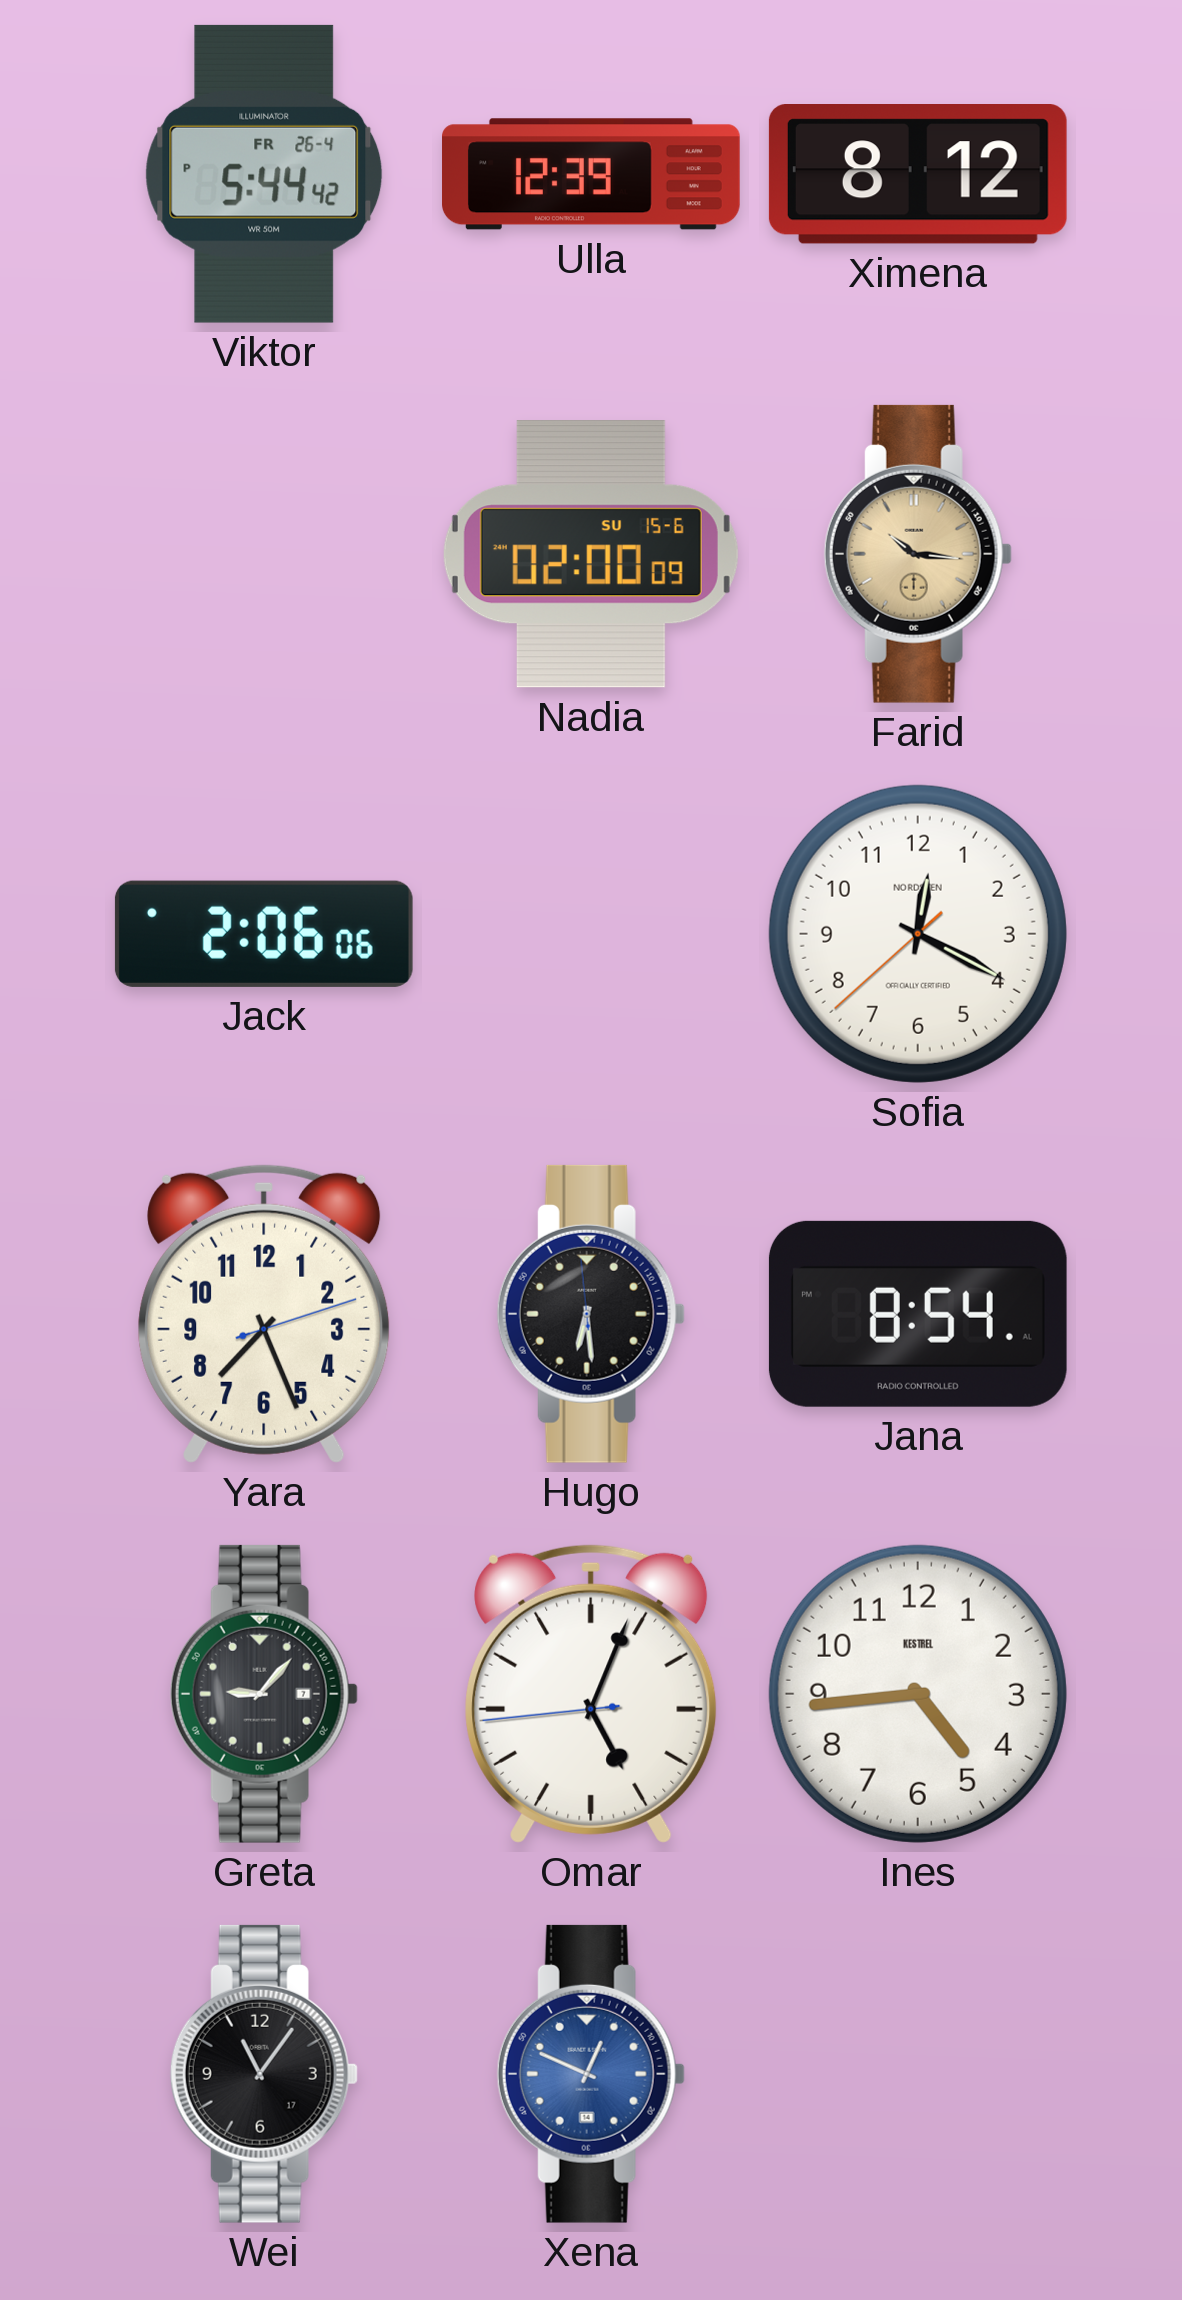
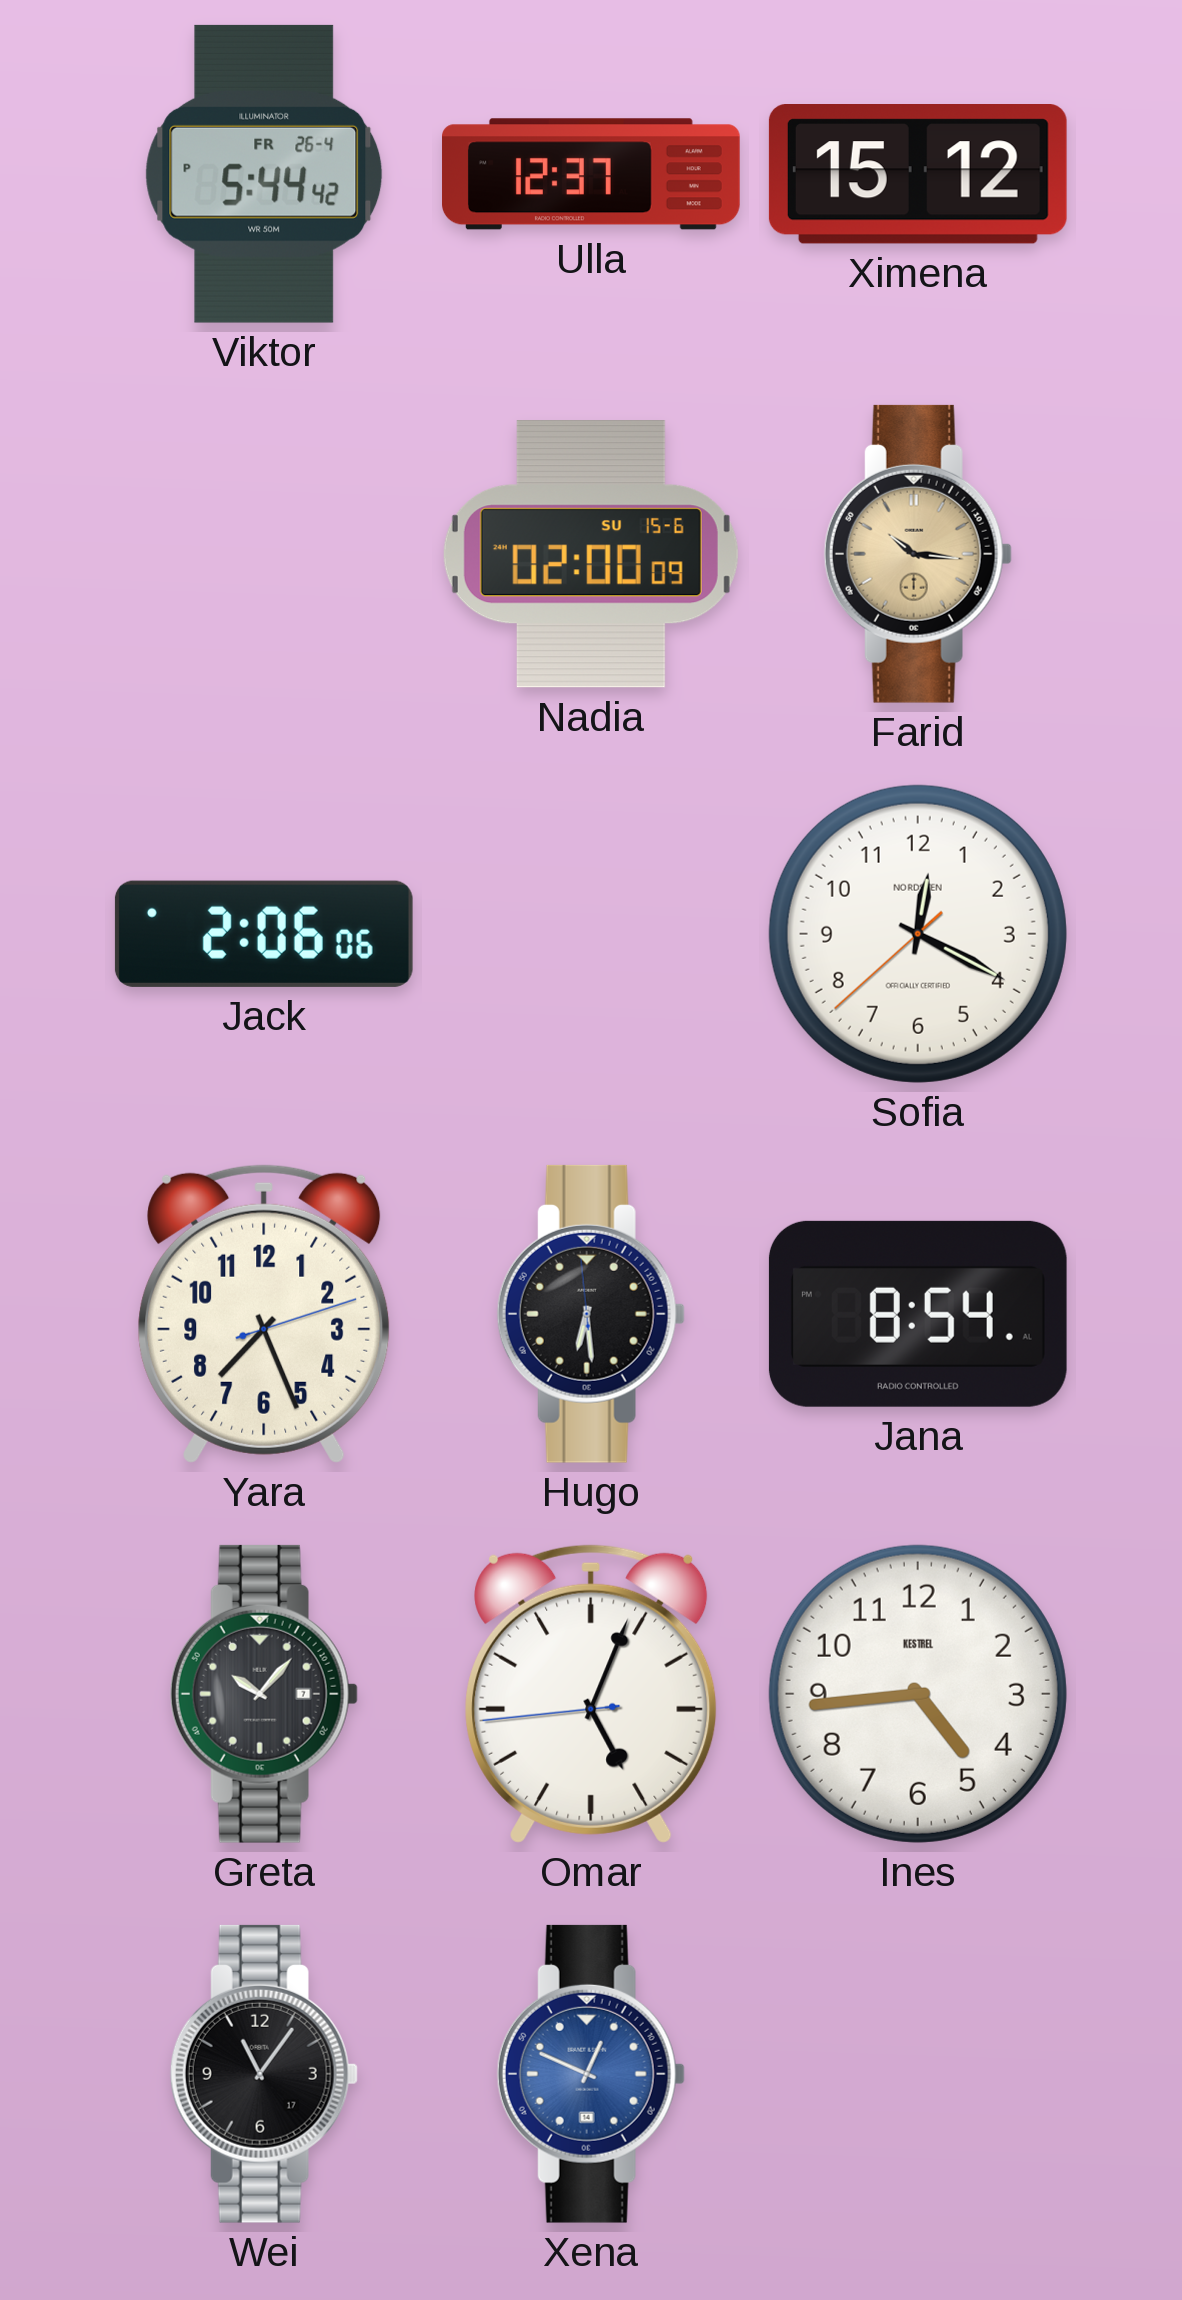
Ulla: 12:39 -> 12:37
Ximena: 8:12 -> 15:12
Greta: 9:07 -> 10:07
